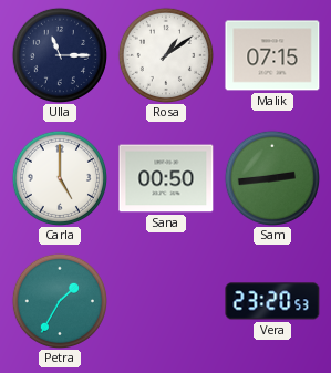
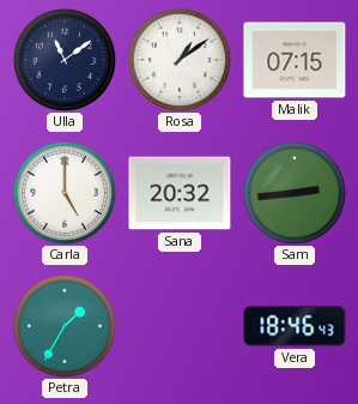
Ulla: 11:15 -> 11:09
Sana: 00:50 -> 20:32
Vera: 23:20 -> 18:46
